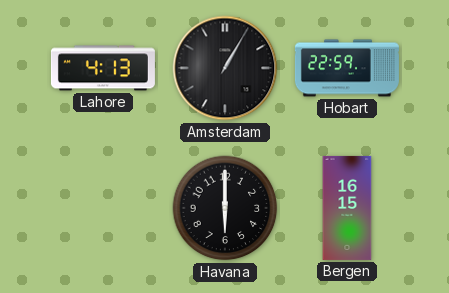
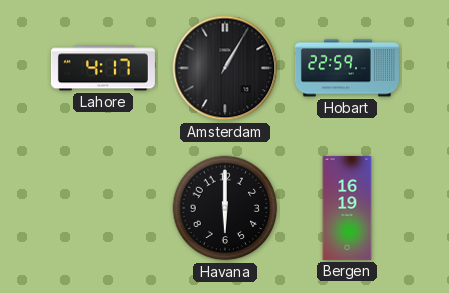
Lahore: 4:13 -> 4:17
Bergen: 16:15 -> 16:19
